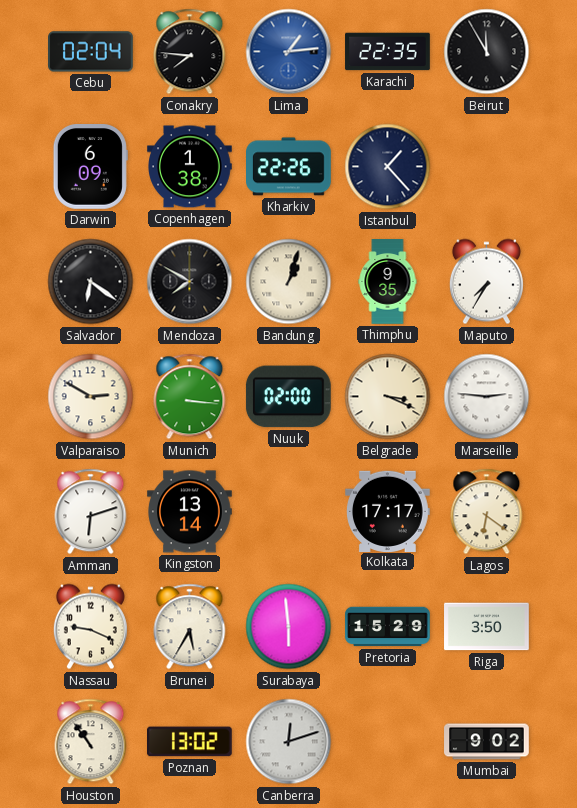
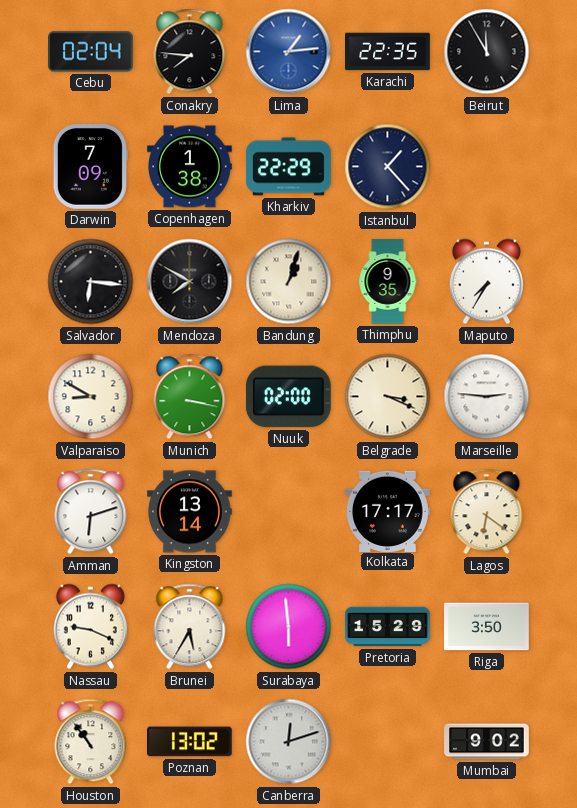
Darwin: 6:09 -> 7:09
Kharkiv: 22:26 -> 22:29
Salvador: 6:21 -> 6:16
Valparaiso: 2:50 -> 8:50
Munich: 3:16 -> 3:17
